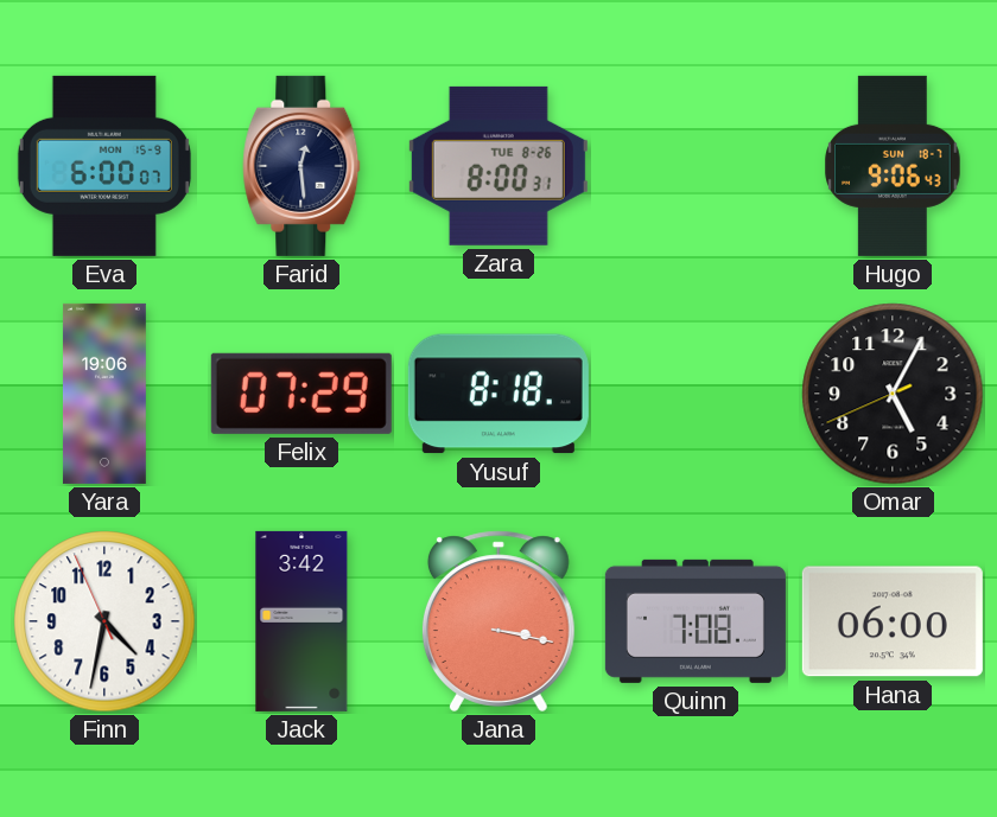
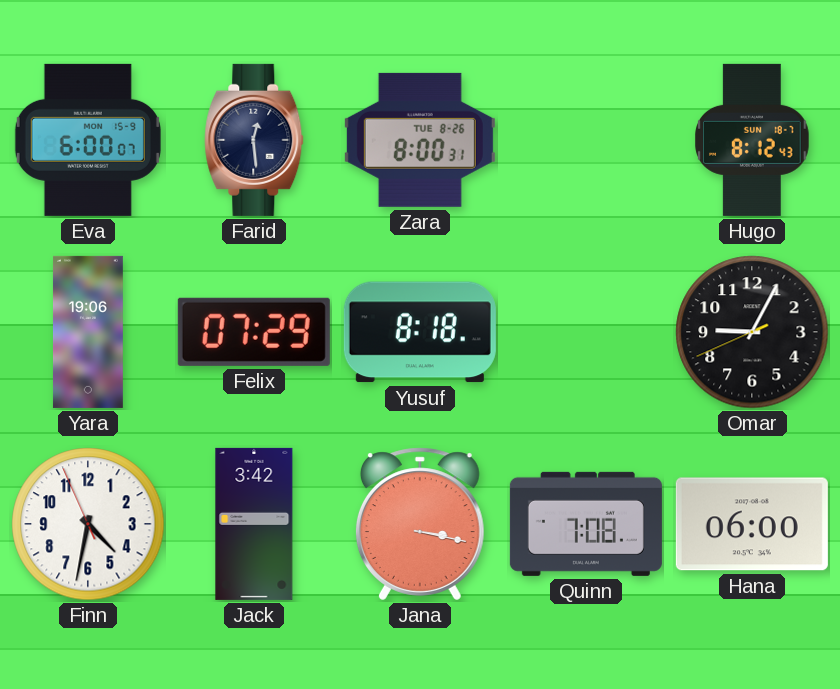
Hugo: 9:06 -> 8:12
Omar: 5:04 -> 9:04
